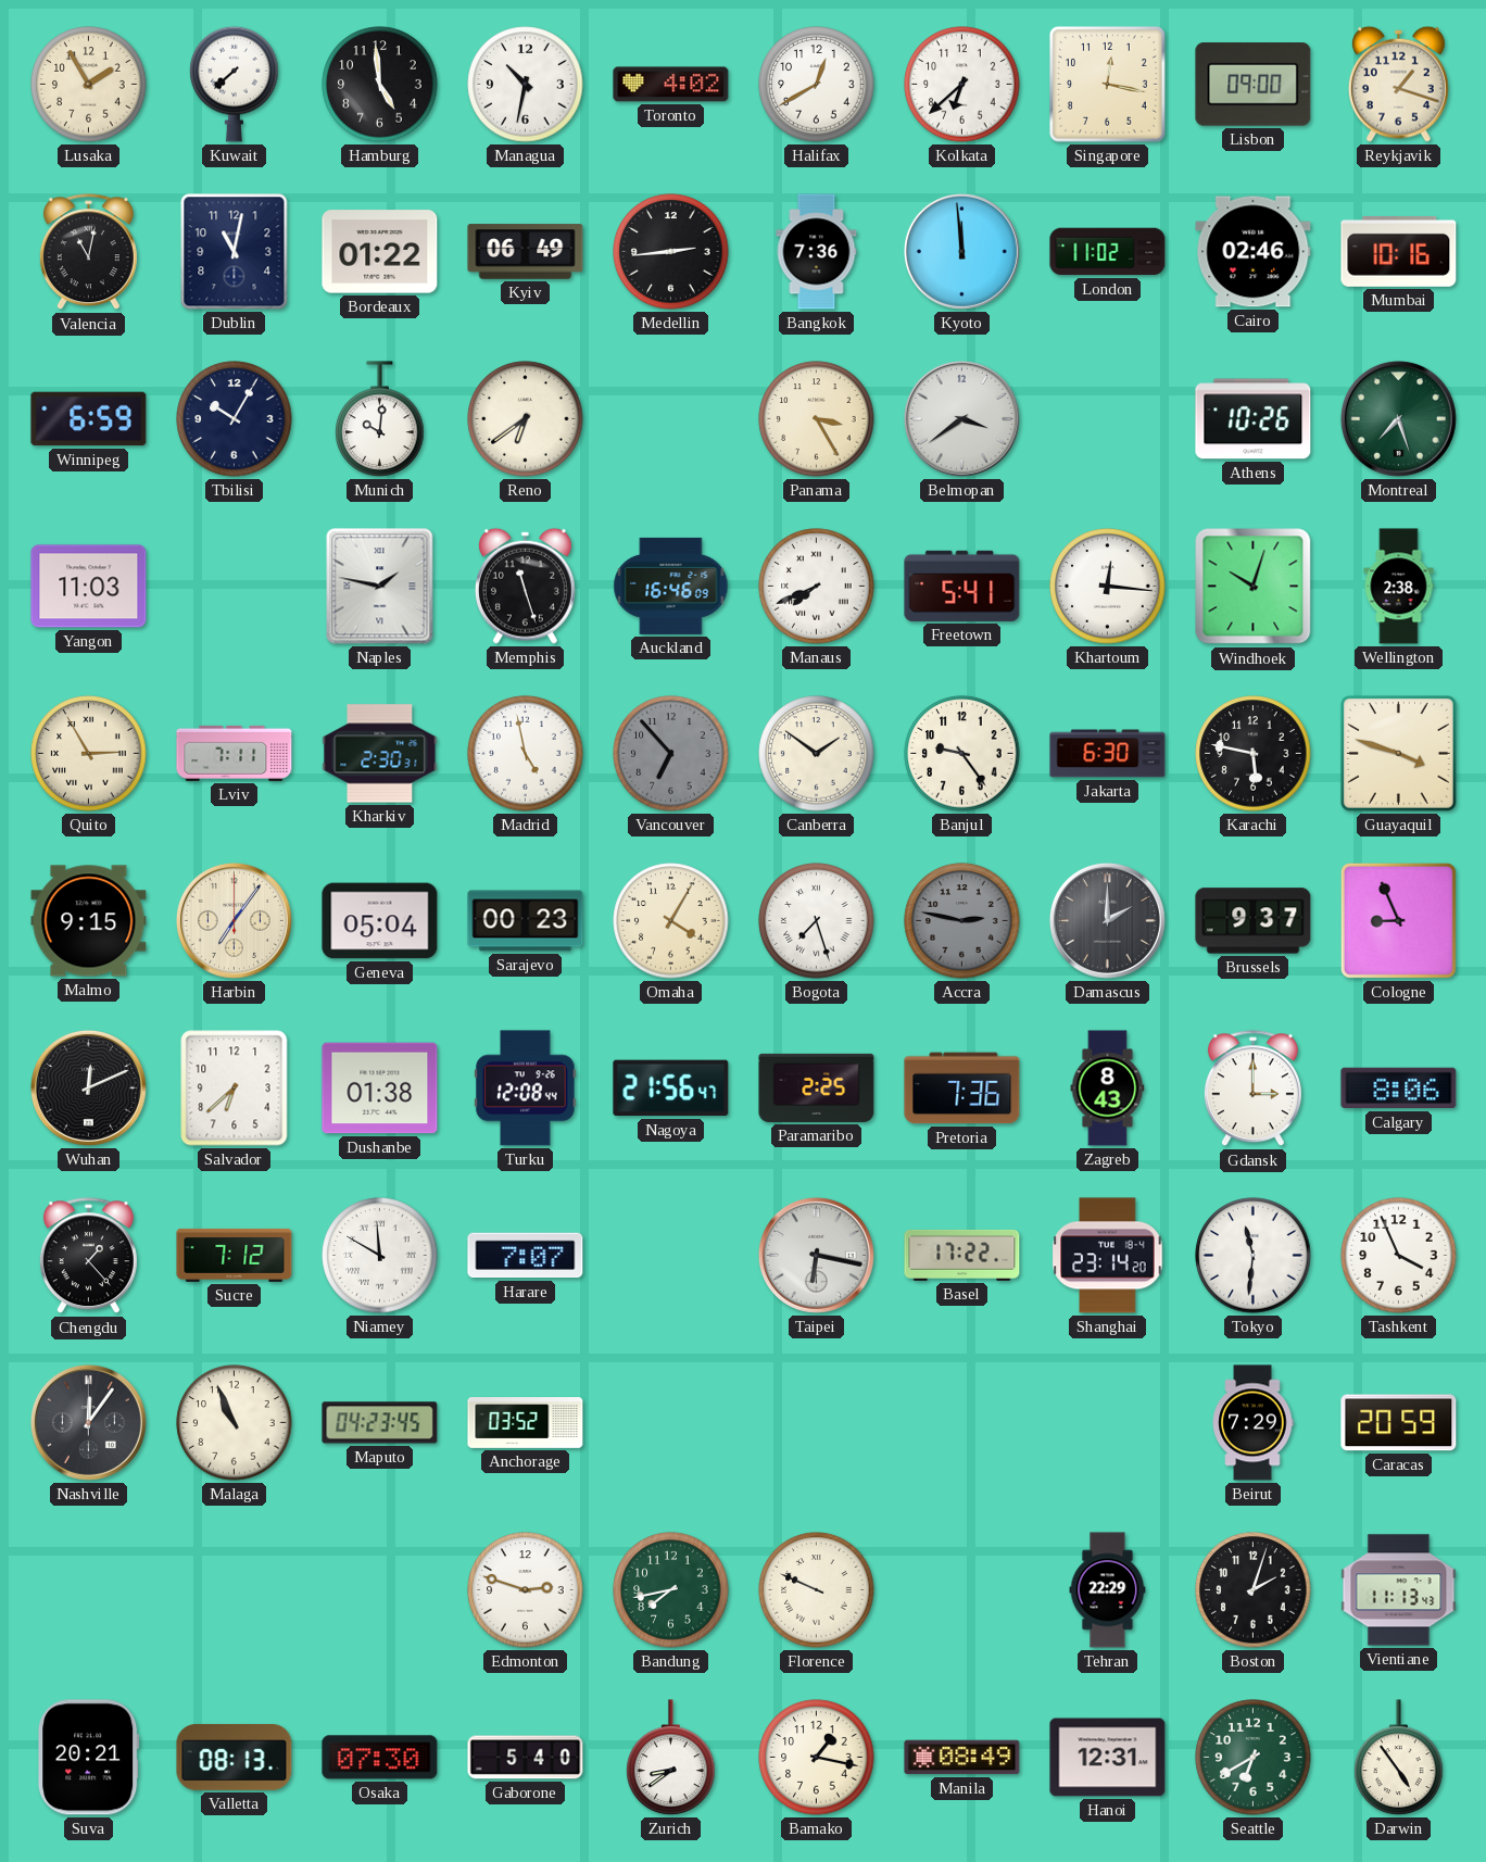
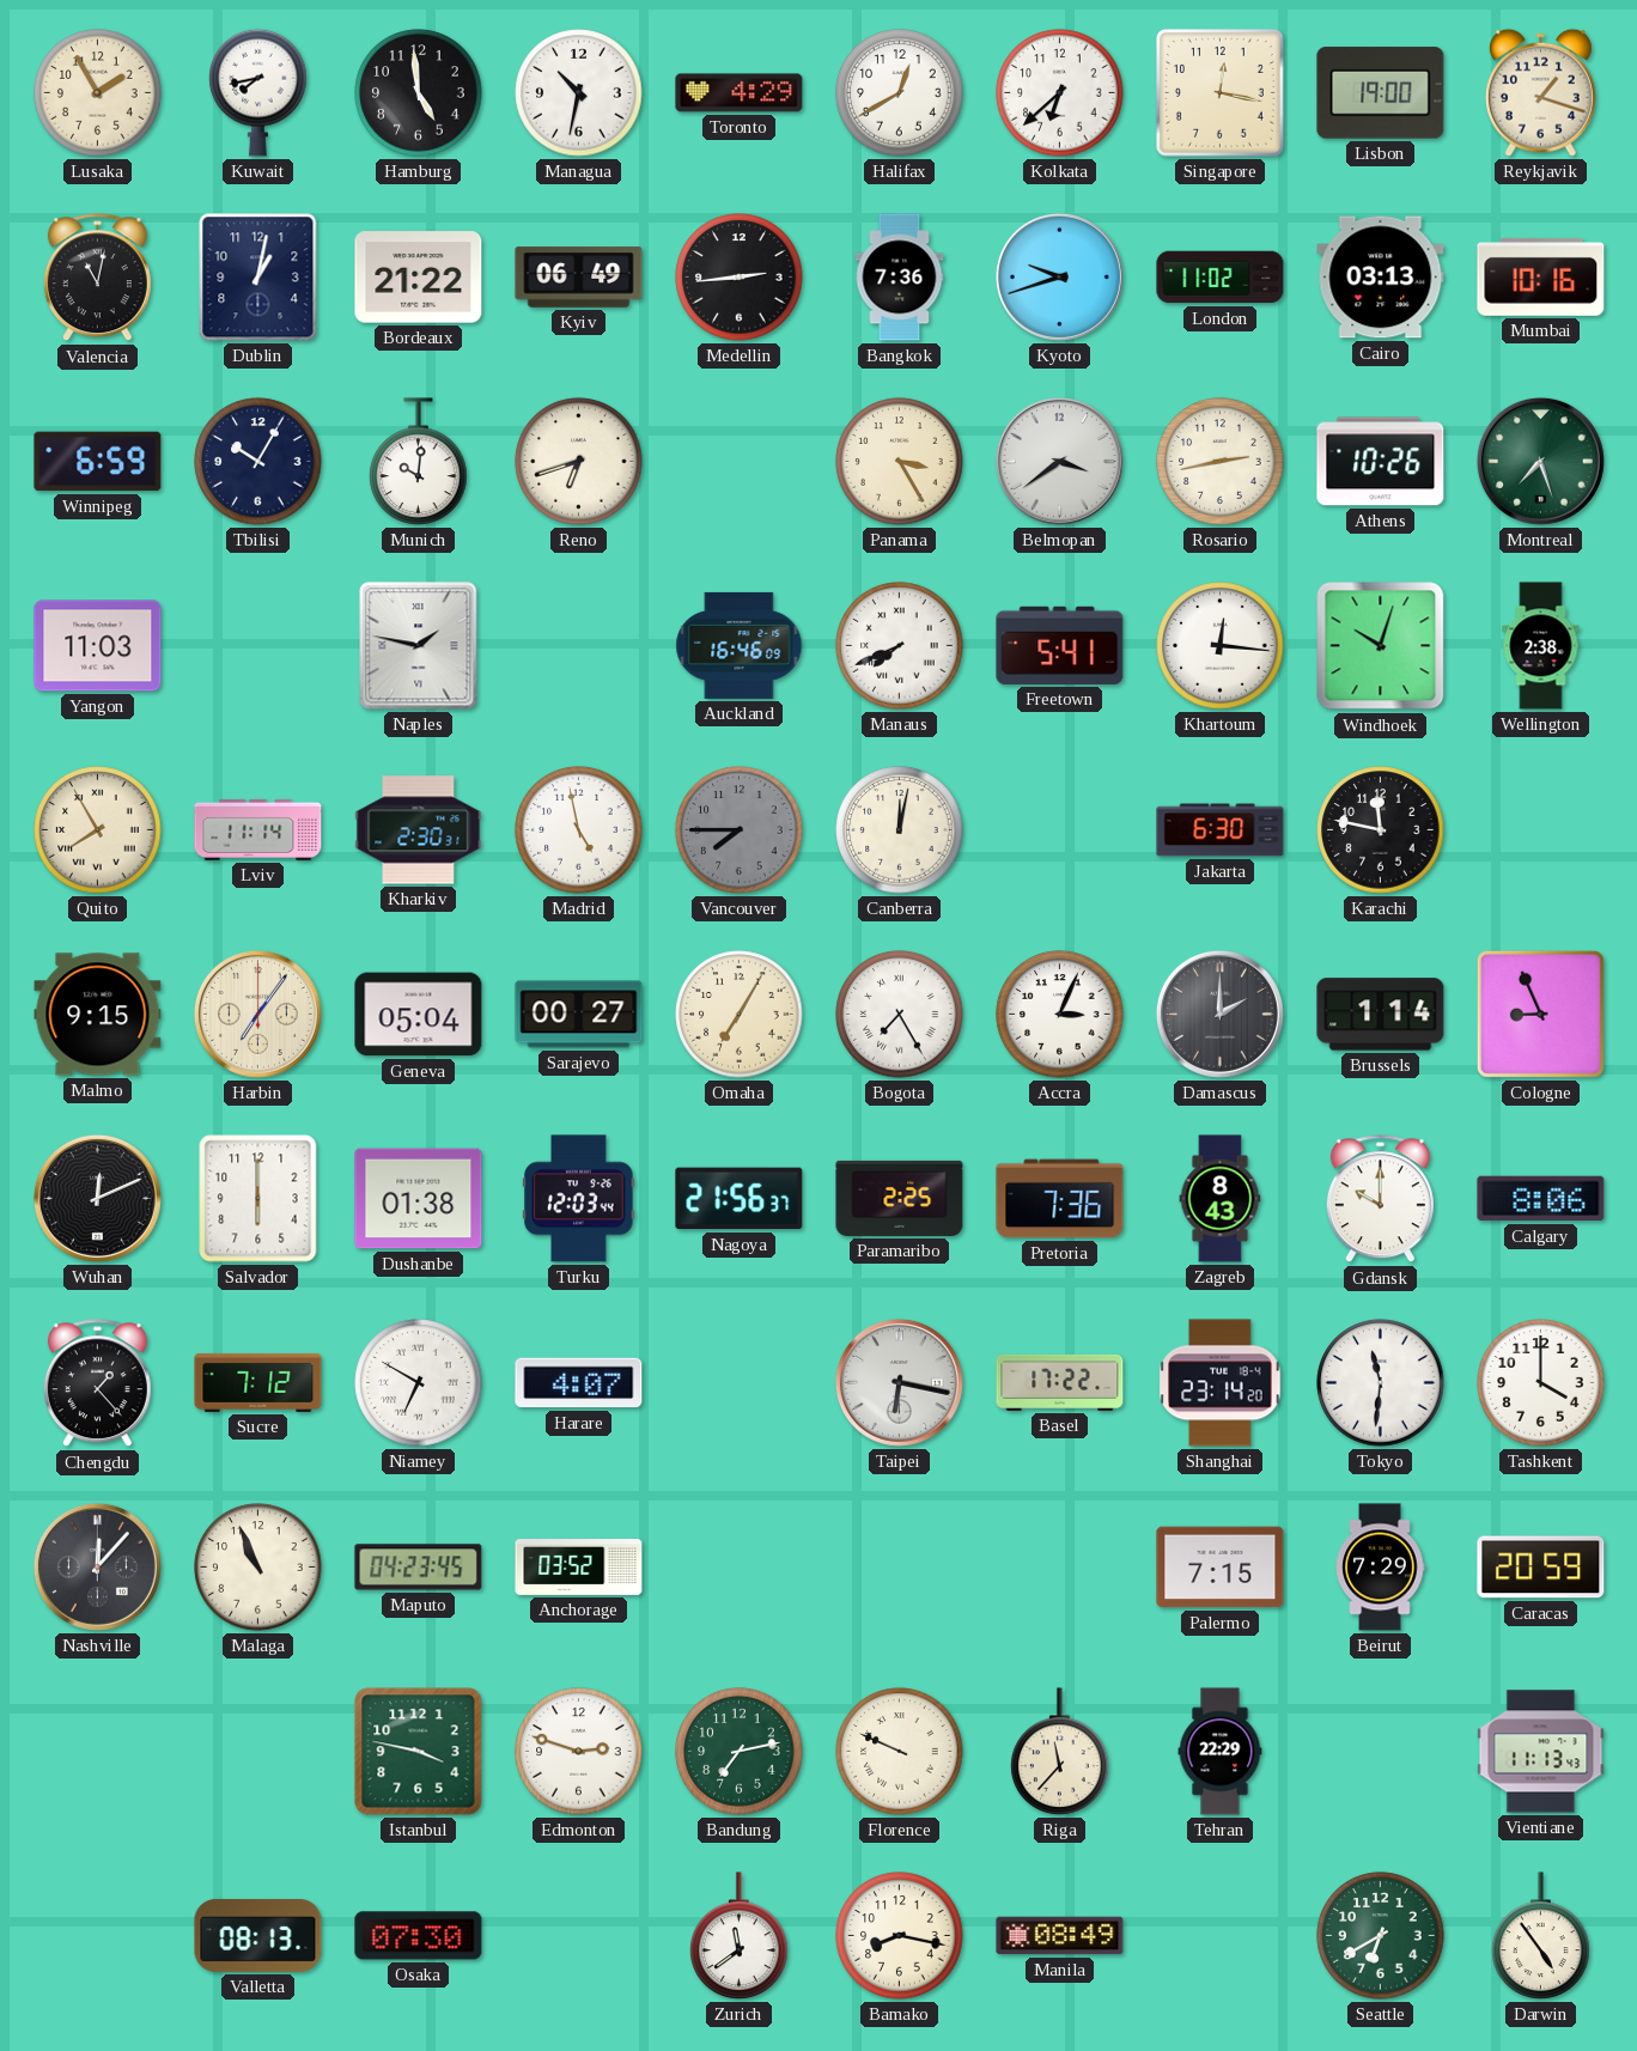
Kuwait: 7:38 -> 7:43
Toronto: 4:02 -> 4:29
Lisbon: 09:00 -> 19:00
Dublin: 11:02 -> 1:02
Bordeaux: 01:22 -> 21:22
Kyoto: 11:59 -> 9:42
Cairo: 02:46 -> 03:13
Reno: 6:39 -> 6:42
Rosario: none -> 2:43
Memphis: 11:27 -> none
Quito: 2:55 -> 7:55
Lviv: 7:11 -> 11:14
Vancouver: 6:53 -> 7:45
Canberra: 1:51 -> 12:02
Banjul: 9:24 -> none
Karachi: 5:47 -> 11:47
Guayaquil: 3:48 -> none
Sarajevo: 00:23 -> 00:27
Omaha: 4:05 -> 7:05
Bogota: 7:27 -> 7:25
Accra: 2:47 -> 3:04
Accra dial: grey -> white
Brussels: 9:37 -> 1:14
Salvador: 6:38 -> 6:00
Turku: 12:08 -> 12:03
Nagoya: 21:56:47 -> 21:56:37
Gdansk: 3:00 -> 10:00
Niamey: 11:50 -> 6:50
Harare: 7:07 -> 4:07
Tashkent: 3:56 -> 4:00
Nashville: 12:06 -> 12:07
Palermo: none -> 7:15
Istanbul: none -> 3:47
Bandung: 7:43 -> 7:13
Riga: none -> 11:37
Boston: 2:03 -> none
Suva: 20:21 -> none
Gaborone: 5:40 -> none
Zurich: 8:39 -> 11:39
Bamako: 1:17 -> 8:17
Hanoi: 12:31 -> none
